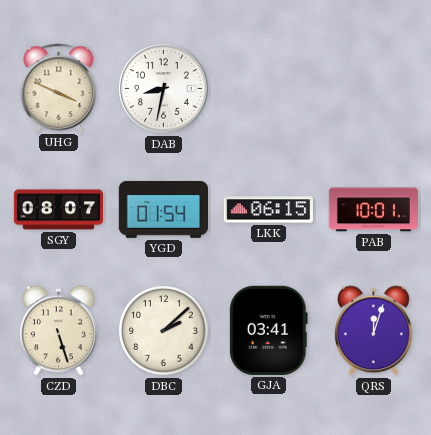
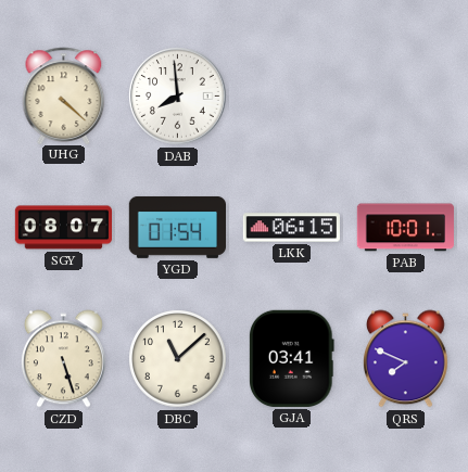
UHG: 3:49 -> 4:22
DAB: 8:32 -> 7:59
DBC: 2:08 -> 11:08
QRS: 12:03 -> 7:49
